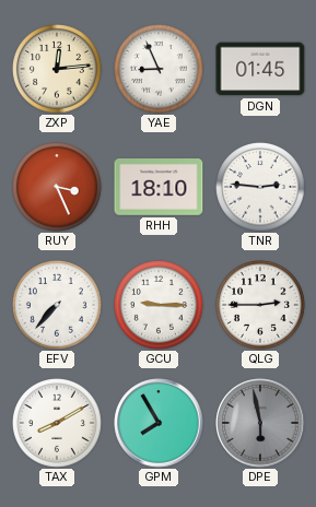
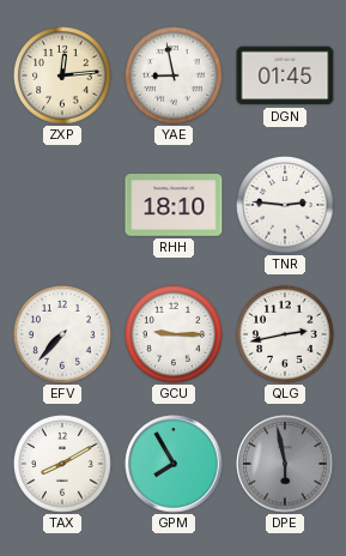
YAE: 8:56 -> 8:58
RUY: 3:26 -> none
QLG: 2:45 -> 2:43
